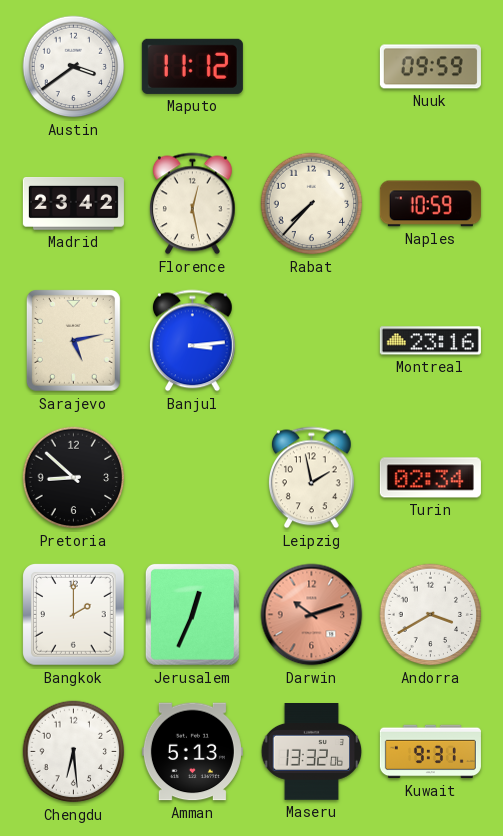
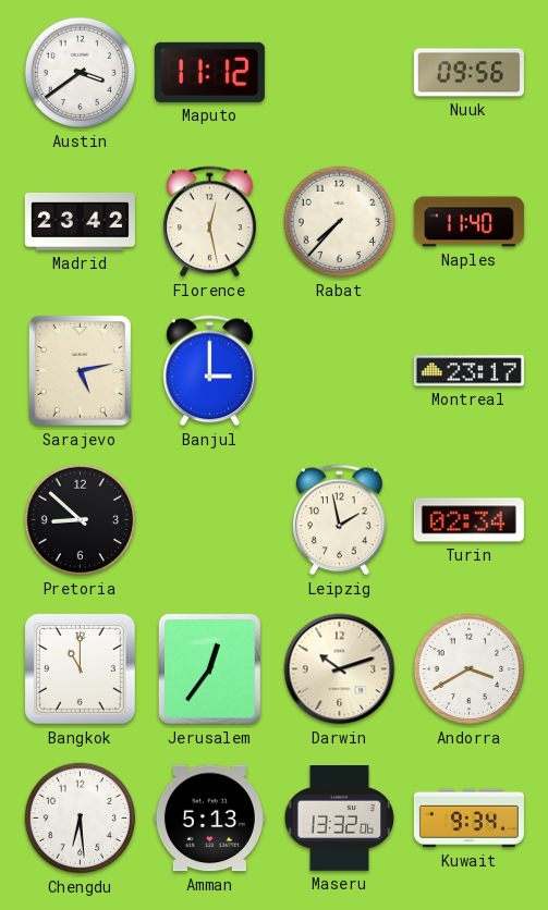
Nuuk: 09:59 -> 09:56
Naples: 10:59 -> 11:40
Banjul: 3:14 -> 3:00
Montreal: 23:16 -> 23:17
Bangkok: 2:00 -> 11:00
Jerusalem: 12:34 -> 12:36
Darwin dial: salmon -> cream
Kuwait: 9:31 -> 9:34
